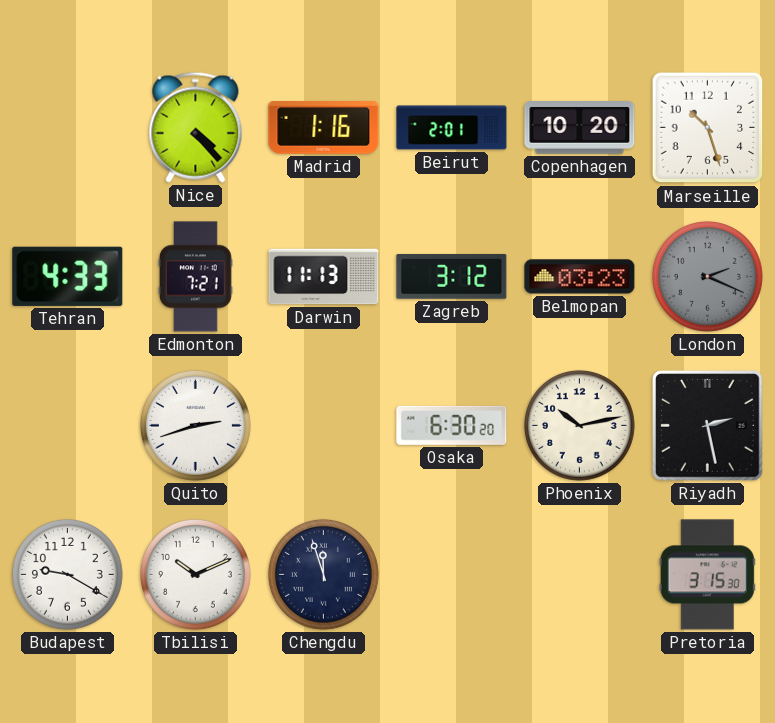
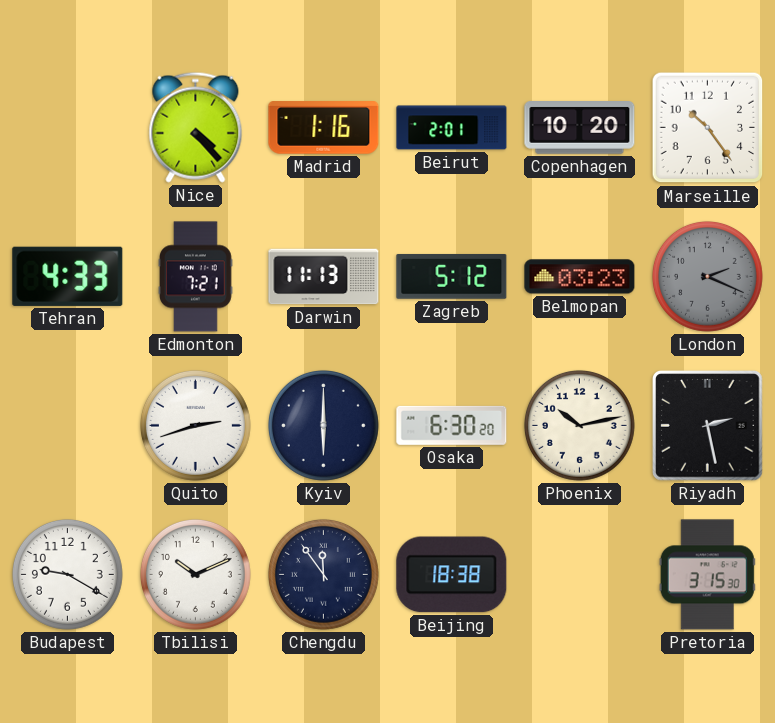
Marseille: 10:27 -> 10:24
Zagreb: 3:12 -> 5:12
Kyiv: none -> 6:00
Chengdu: 11:57 -> 11:54
Beijing: none -> 18:38
